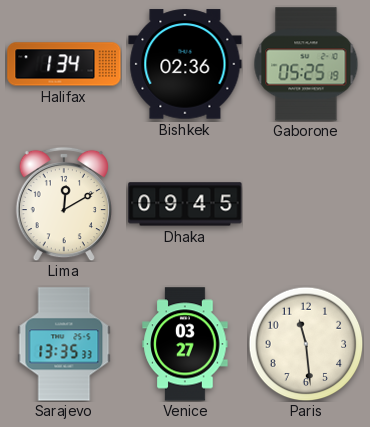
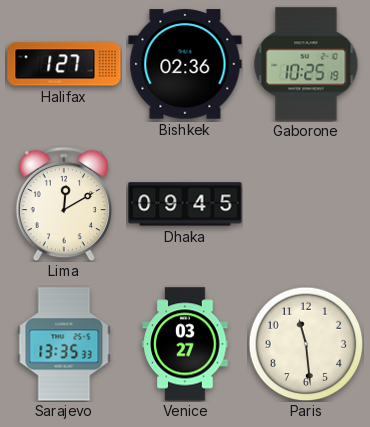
Halifax: 1:34 -> 1:27
Gaborone: 05:25 -> 10:25
